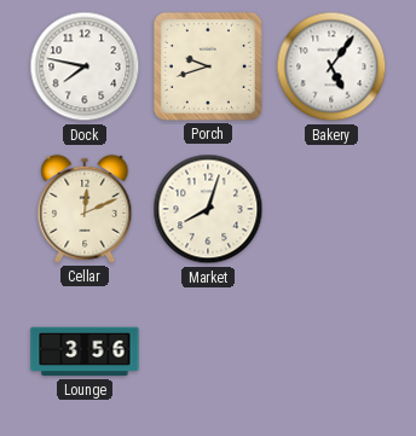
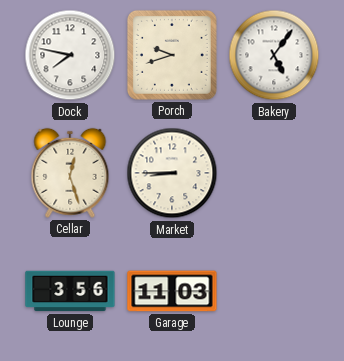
Cellar: 12:11 -> 12:27
Market: 8:03 -> 8:45
Garage: none -> 11:03
